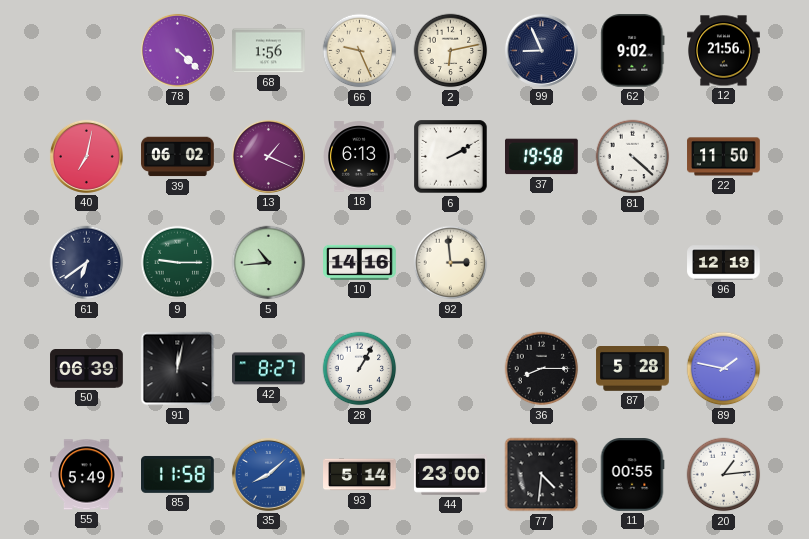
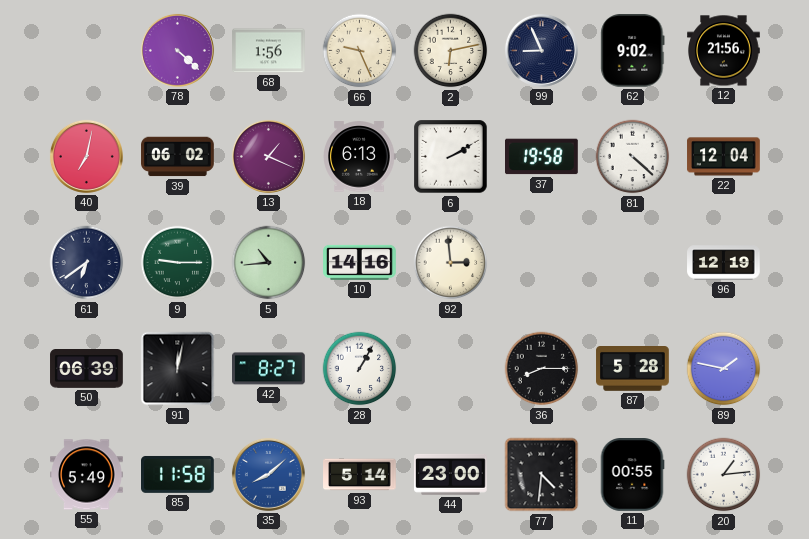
22: 11:50 -> 12:04
